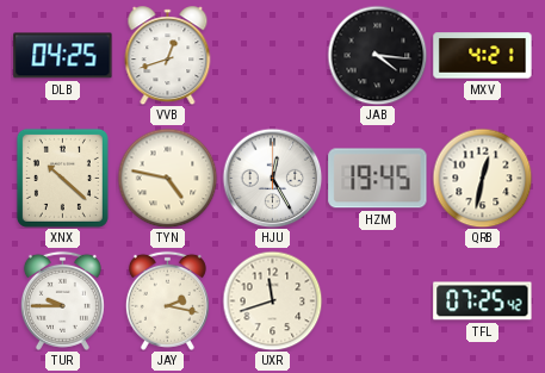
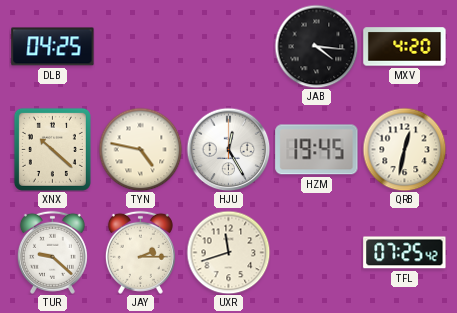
VVB: 12:42 -> none
MXV: 4:21 -> 4:20
TUR: 9:45 -> 9:22
JAY: 2:17 -> 2:15
